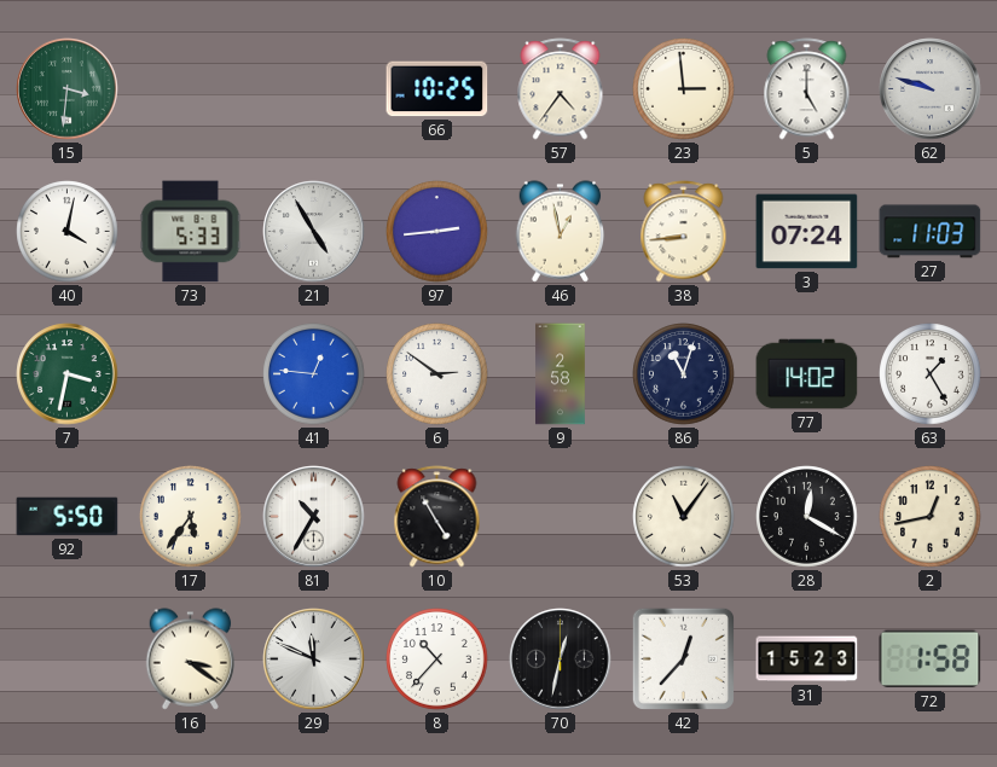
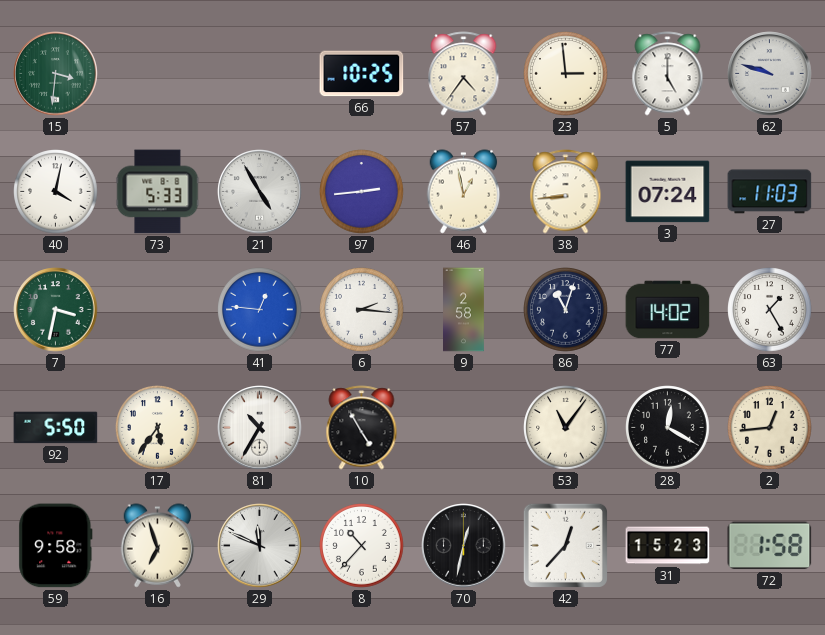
6: 2:51 -> 2:16
2: 12:43 -> 12:44
59: none -> 9:58
16: 3:21 -> 6:57
